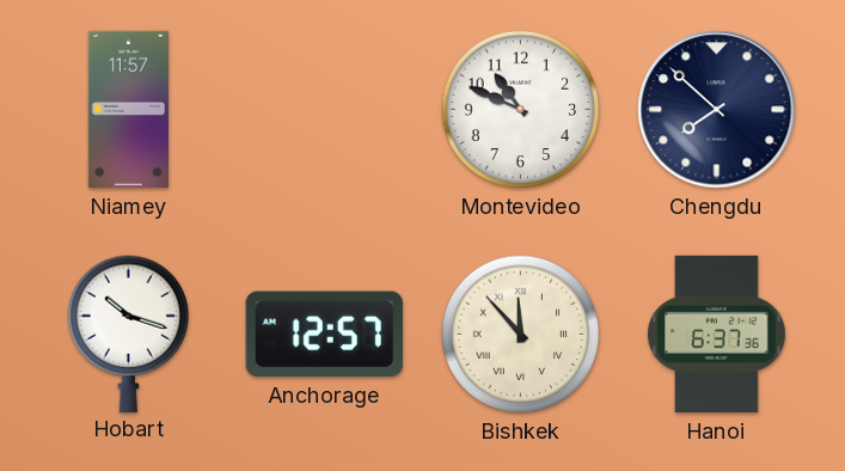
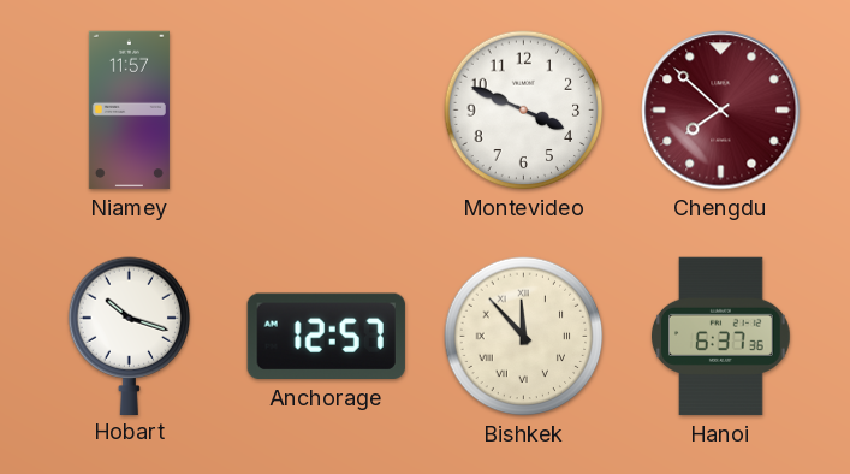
Montevideo: 10:49 -> 3:49
Chengdu dial: navy -> burgundy
